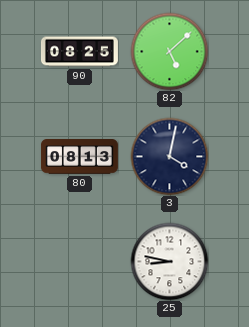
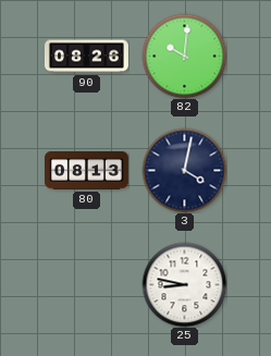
90: 08:25 -> 08:26
82: 5:08 -> 10:01
